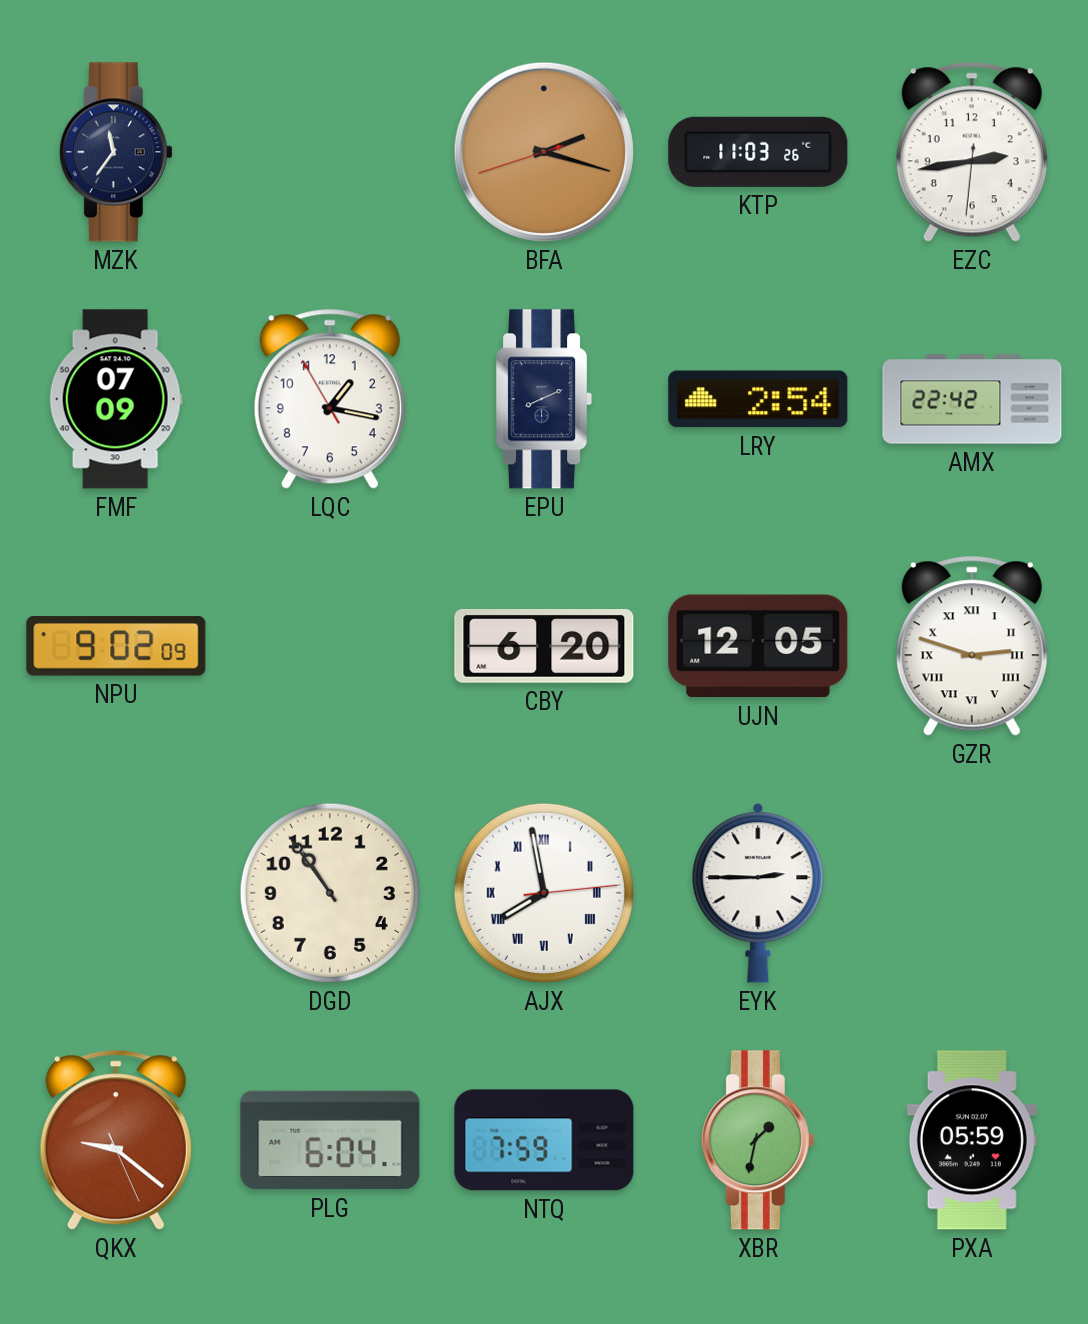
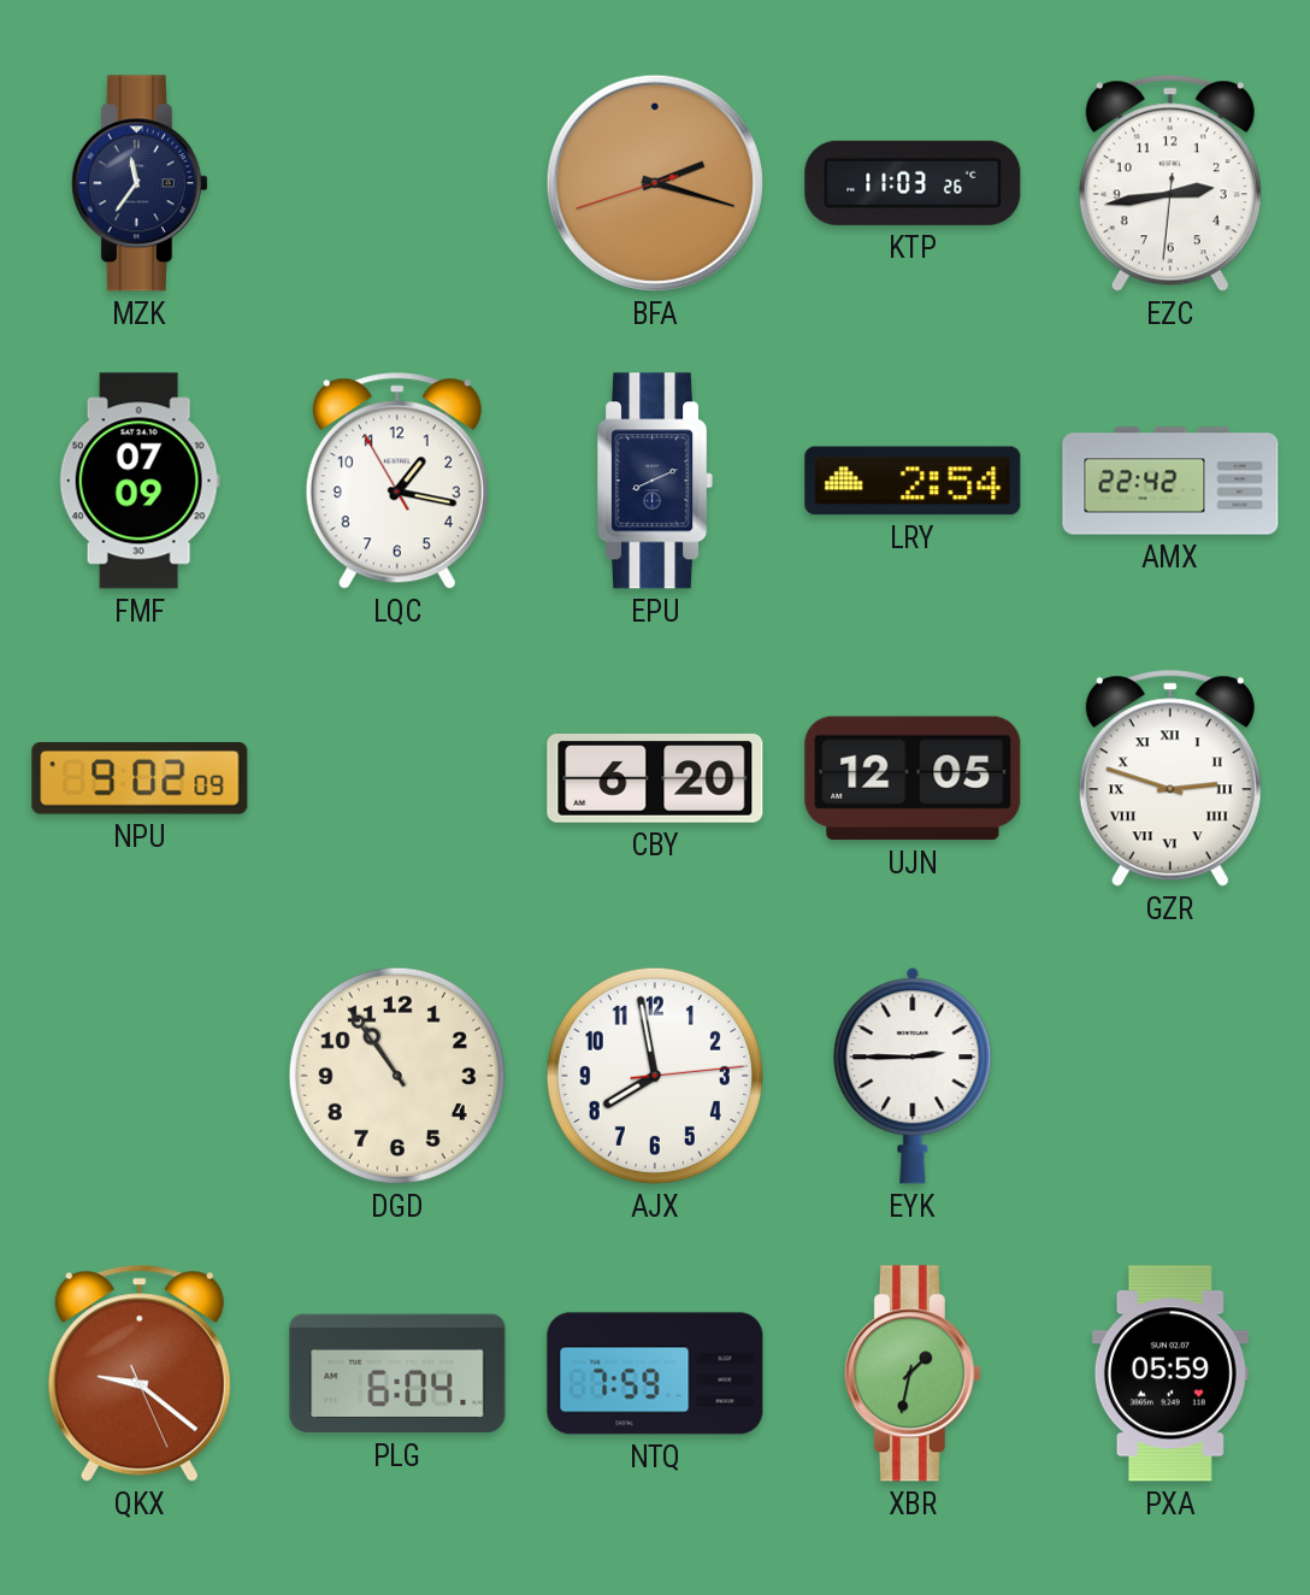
AJX numerals: Roman -> Arabic
